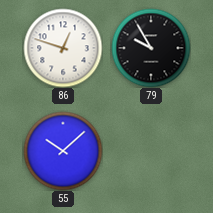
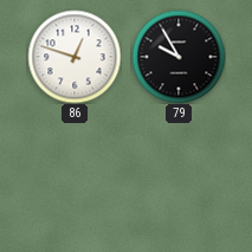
55: 10:08 -> none
